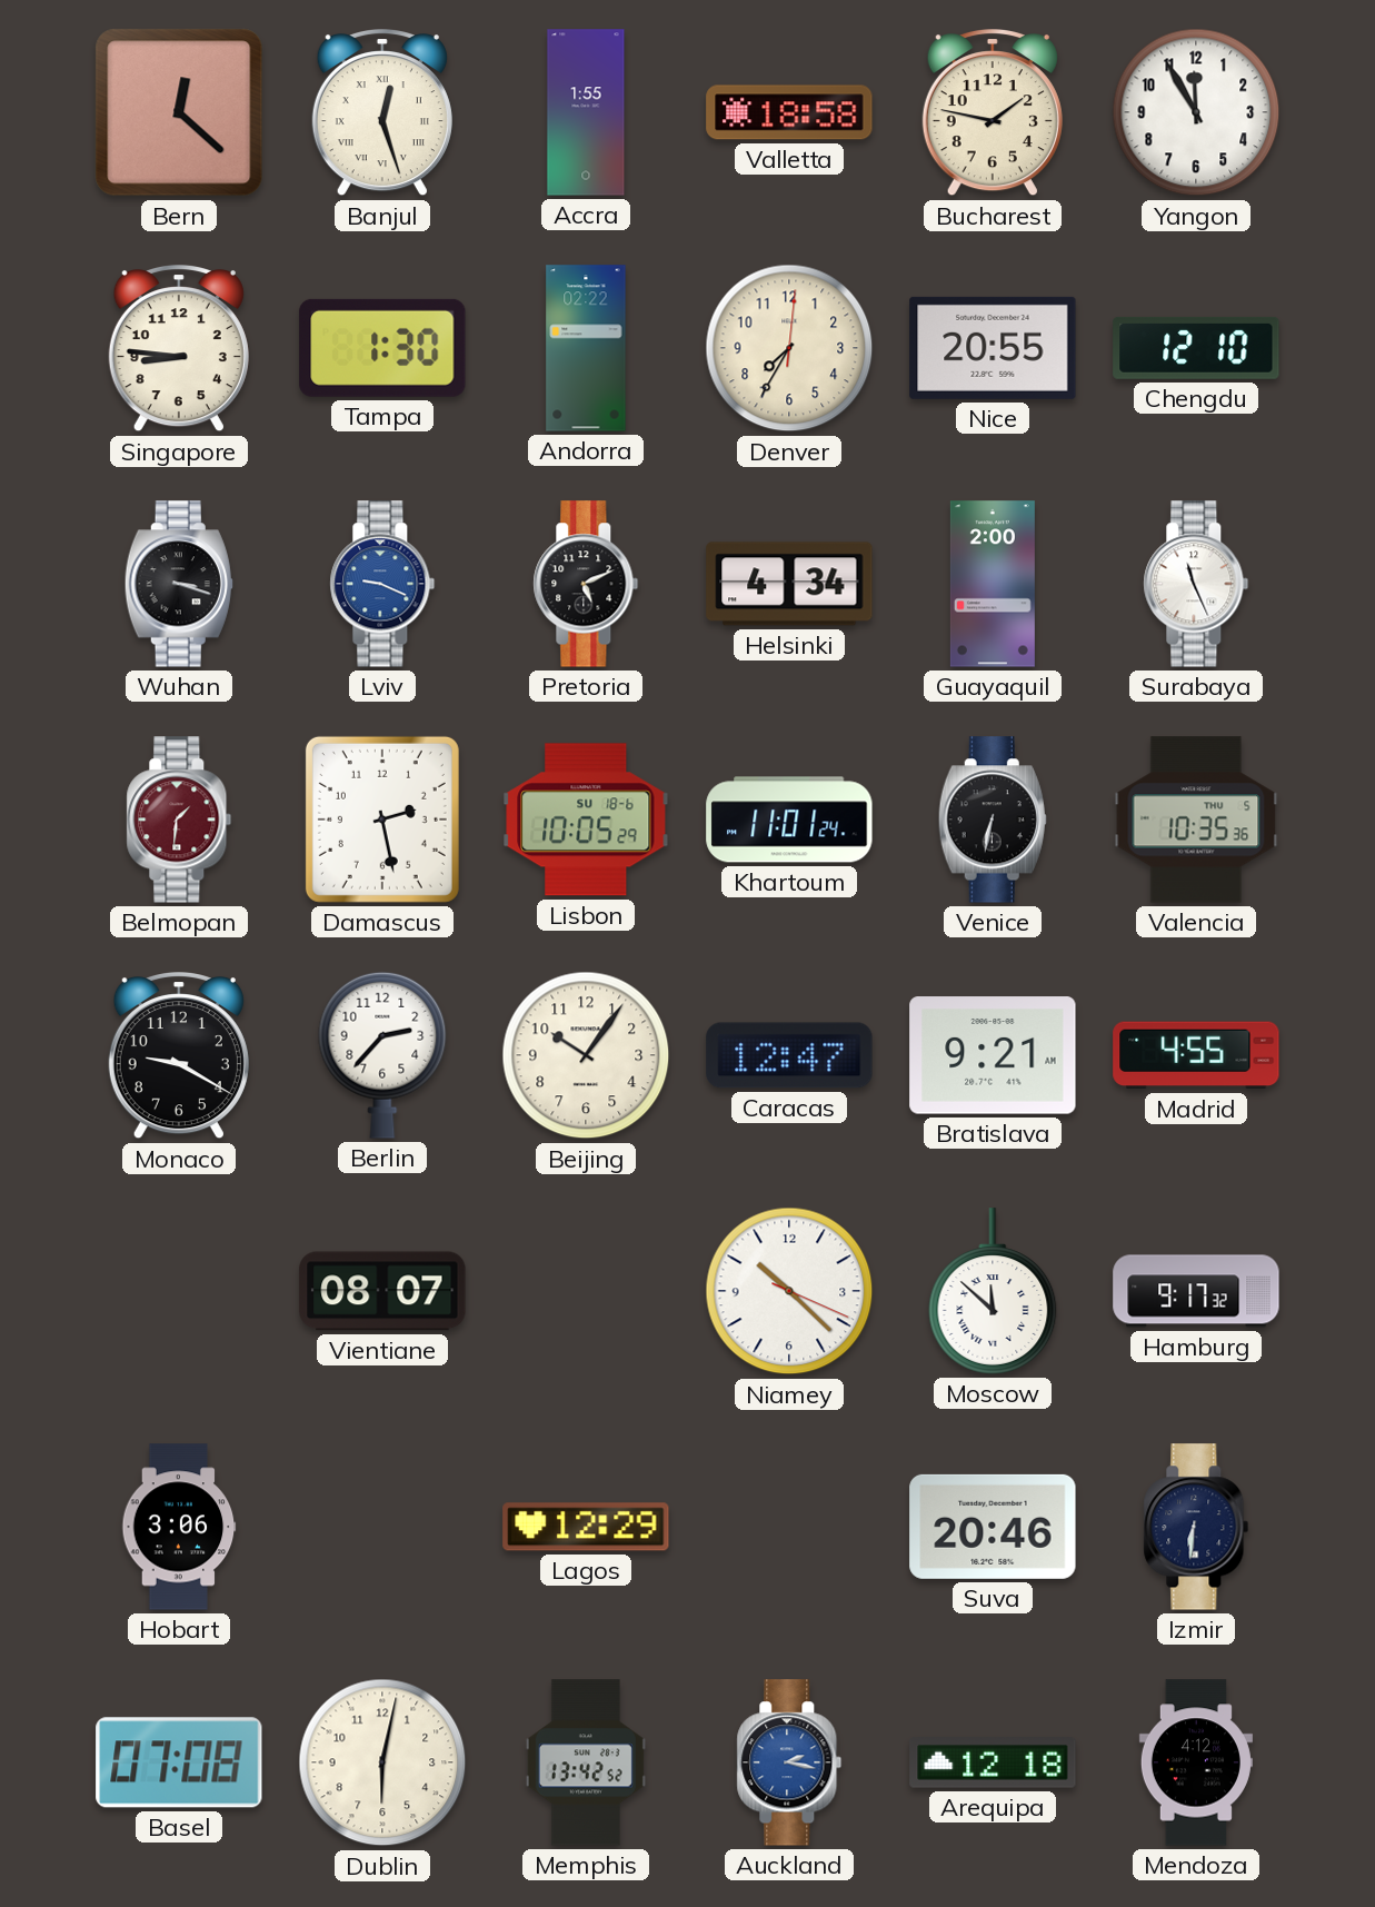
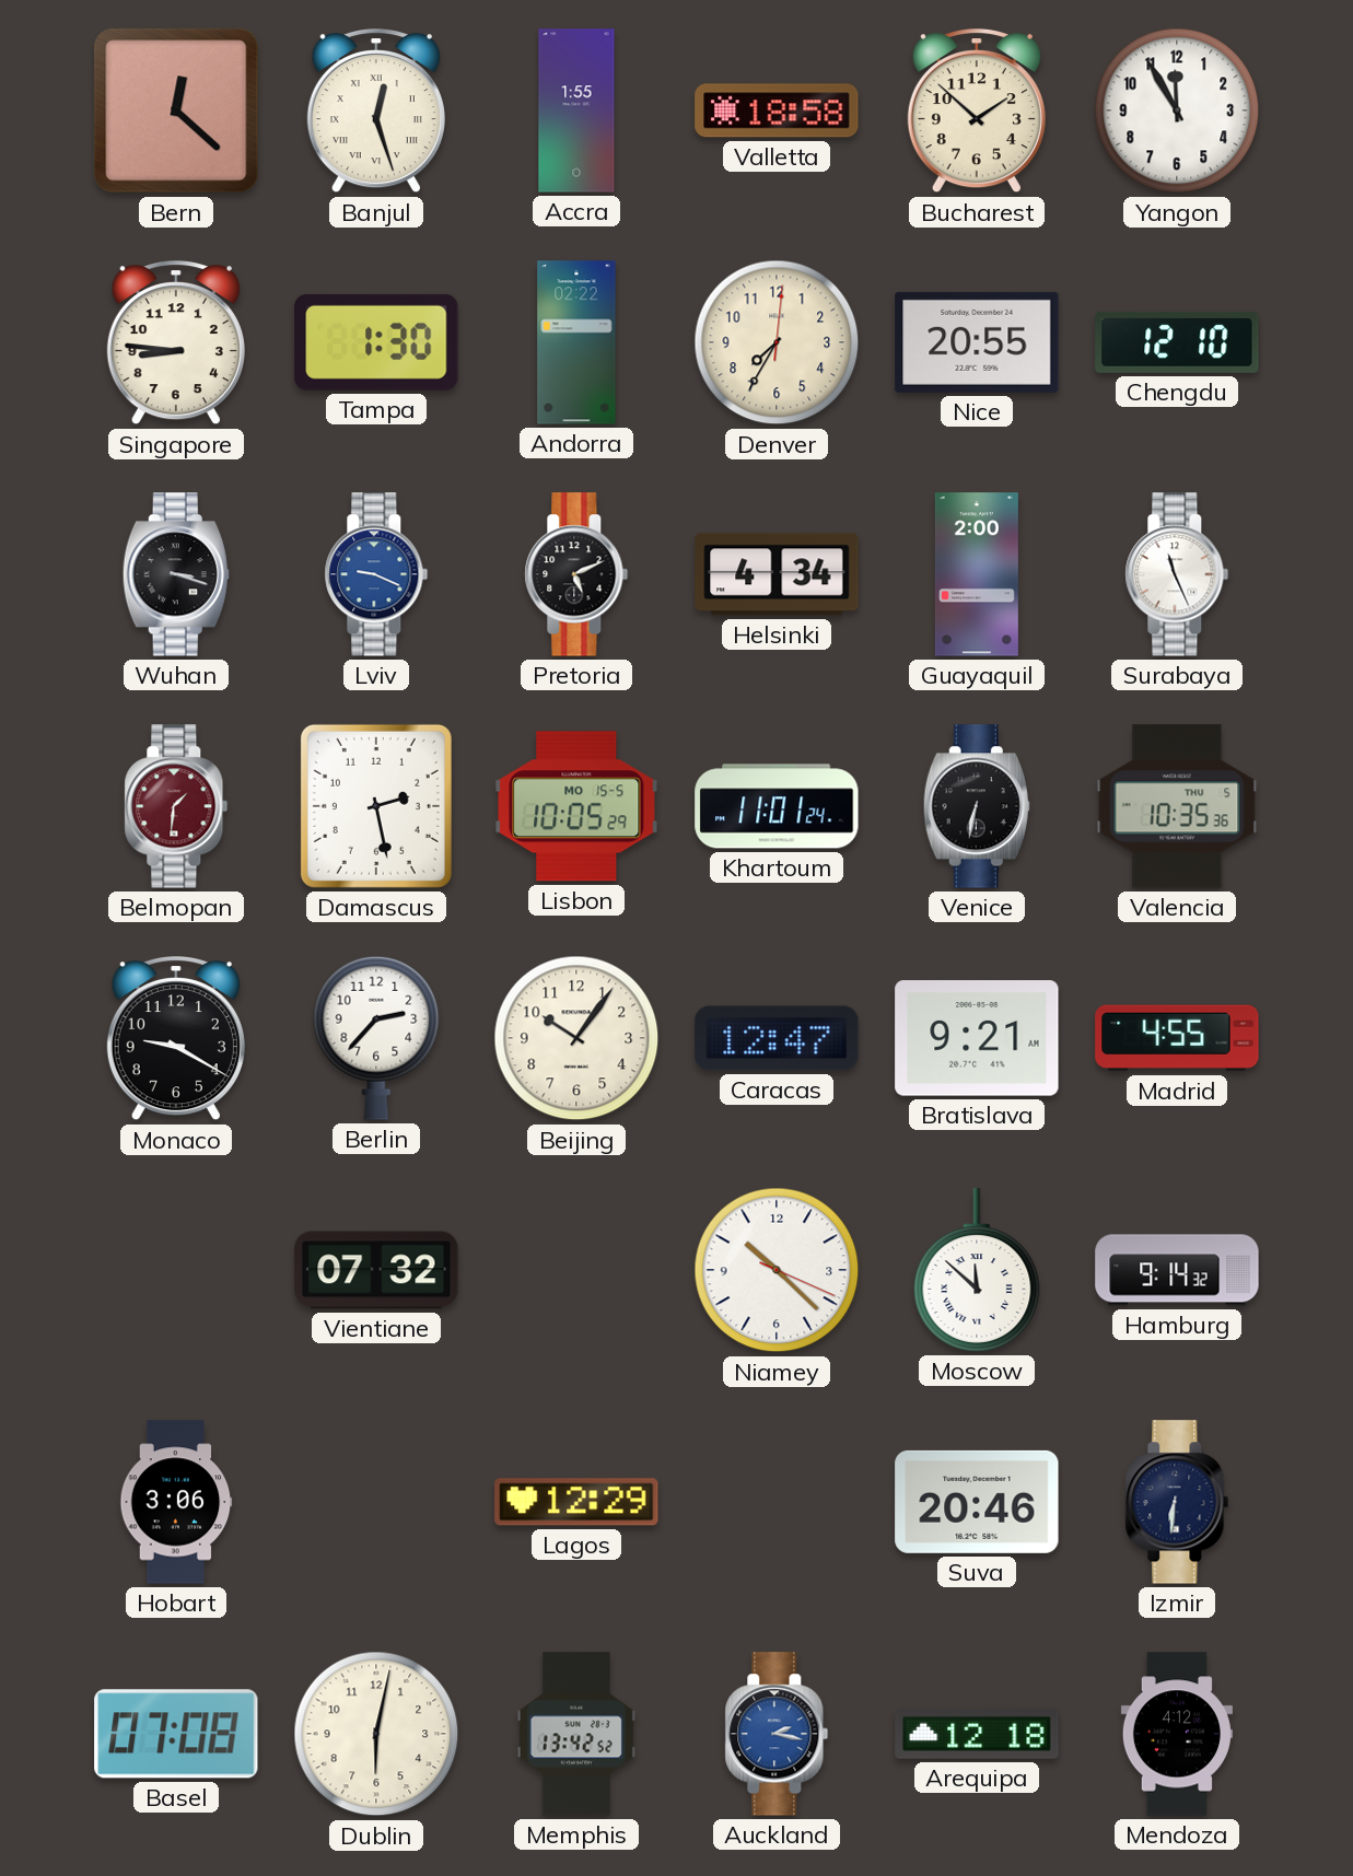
Bucharest: 1:47 -> 1:52
Lisbon date: SU 18-6 -> MO 15-5
Vientiane: 08:07 -> 07:32
Hamburg: 9:17 -> 9:14
